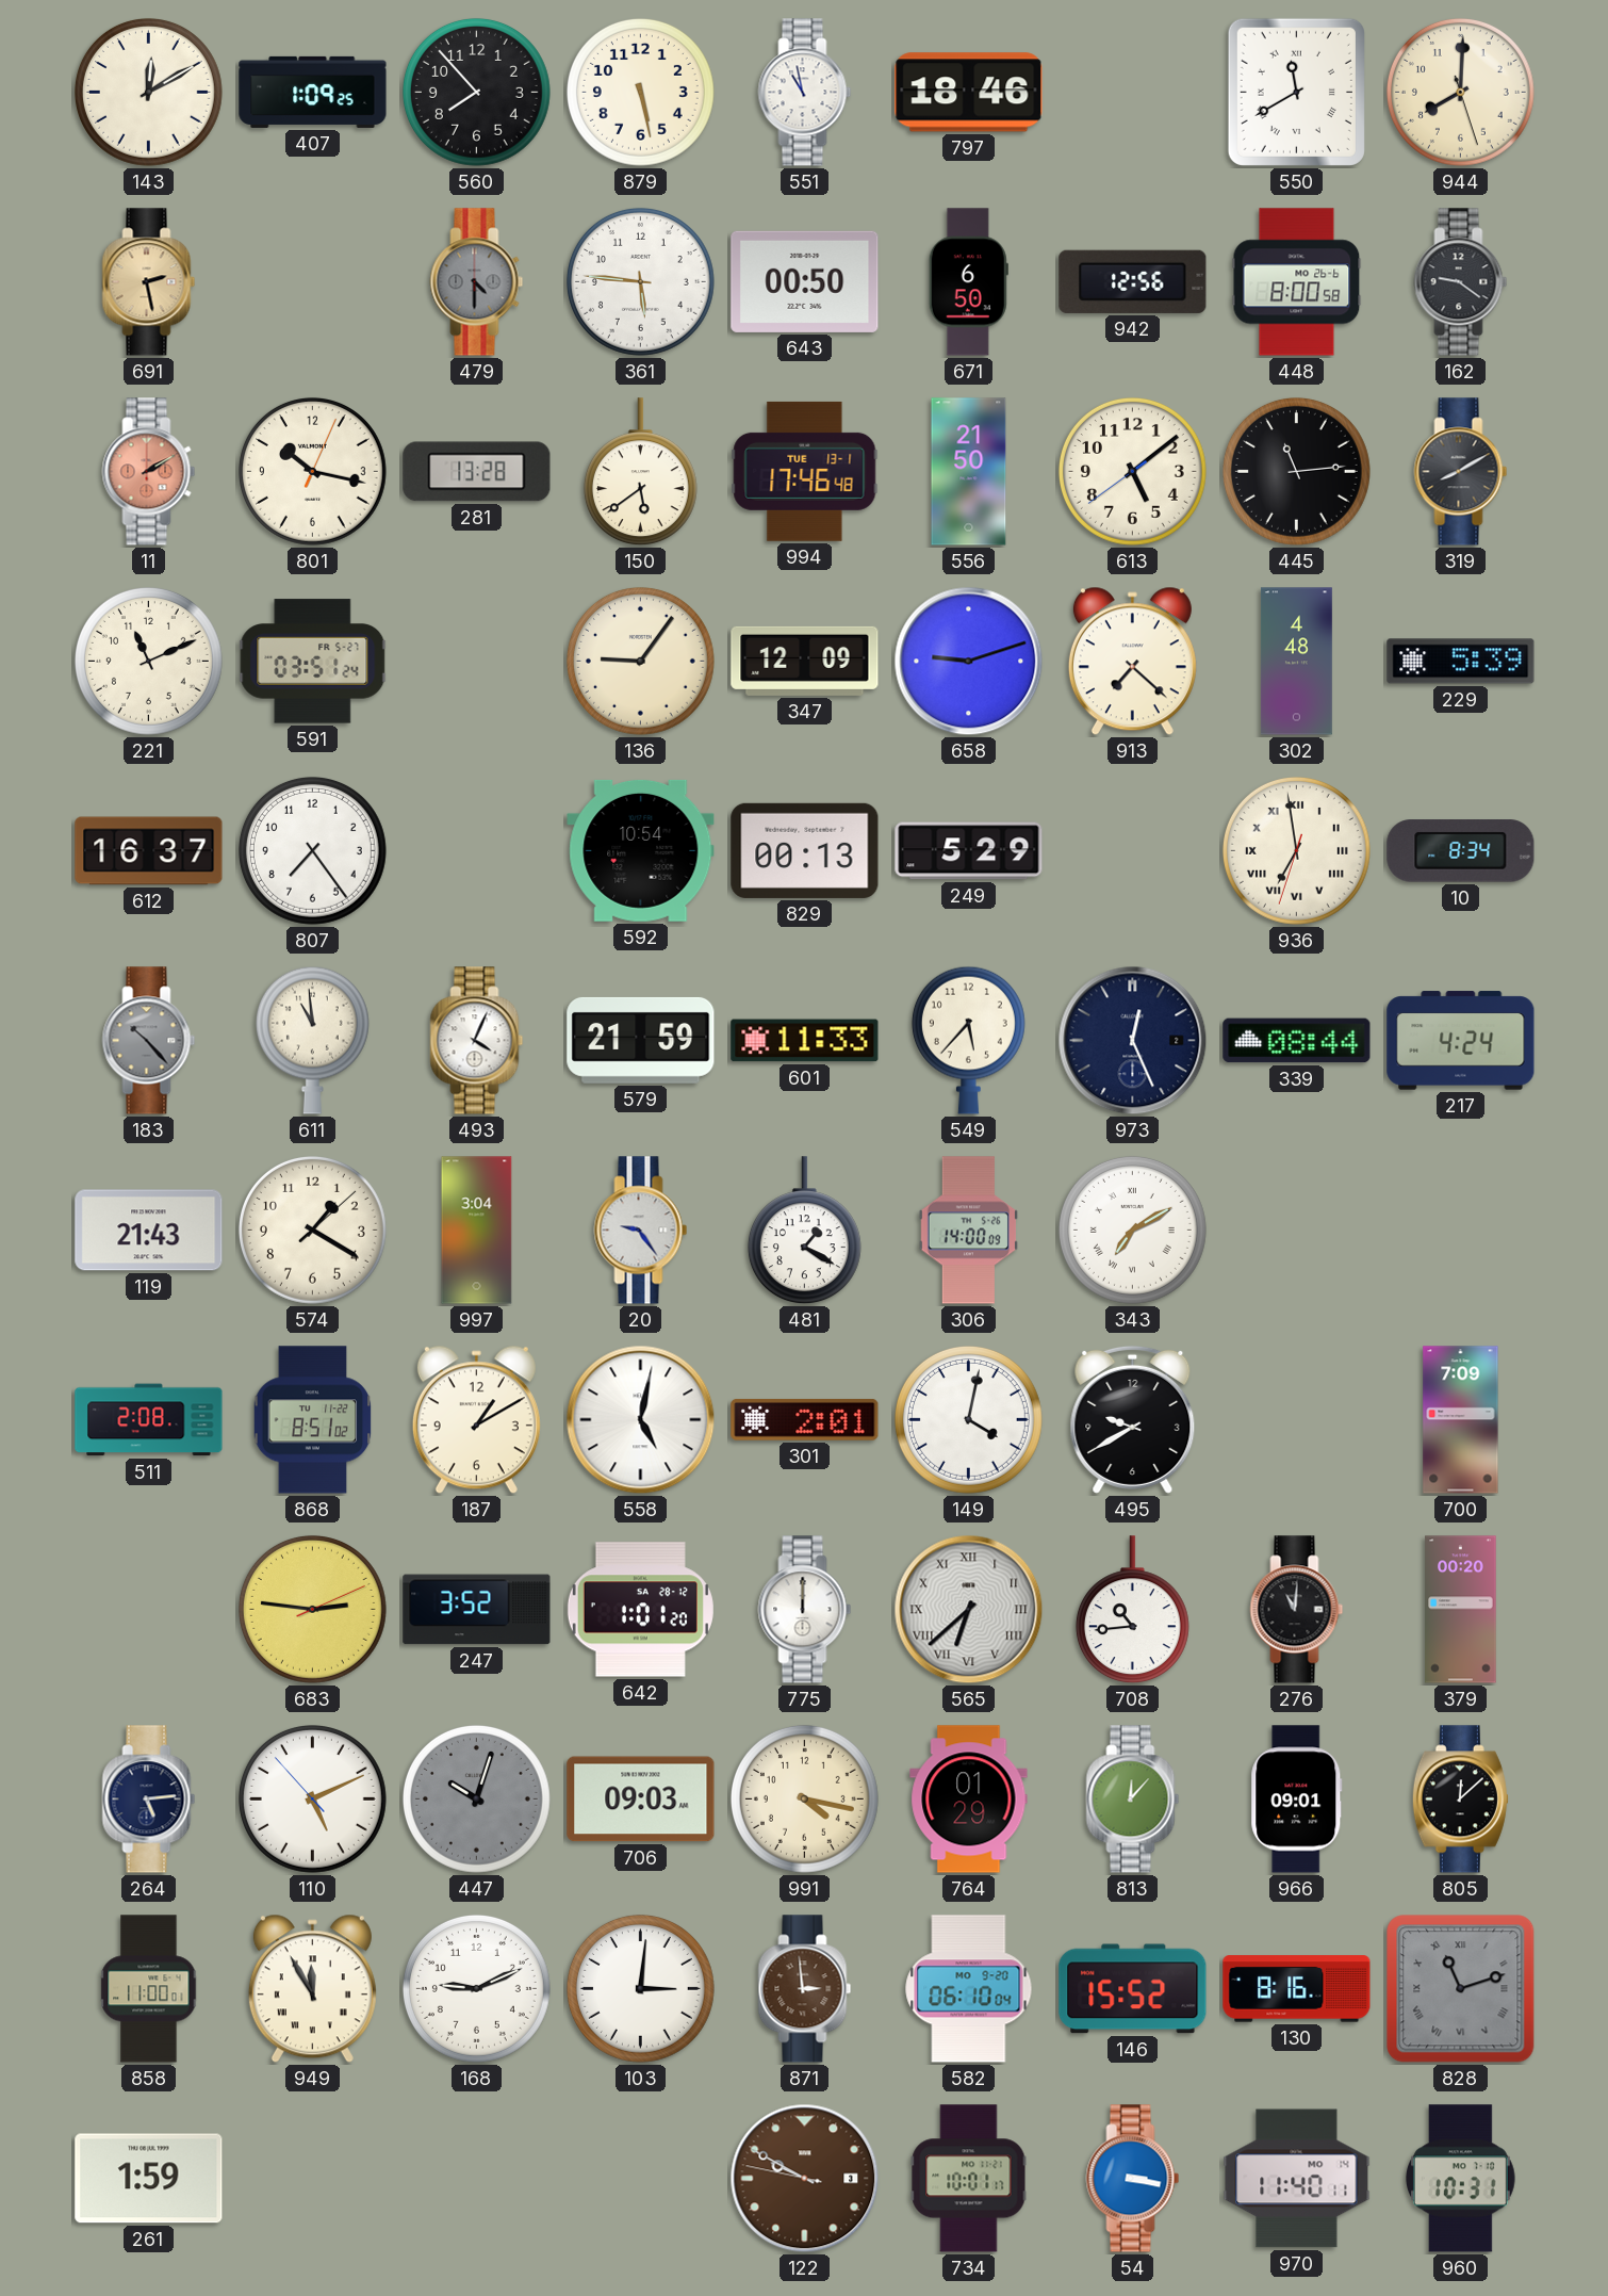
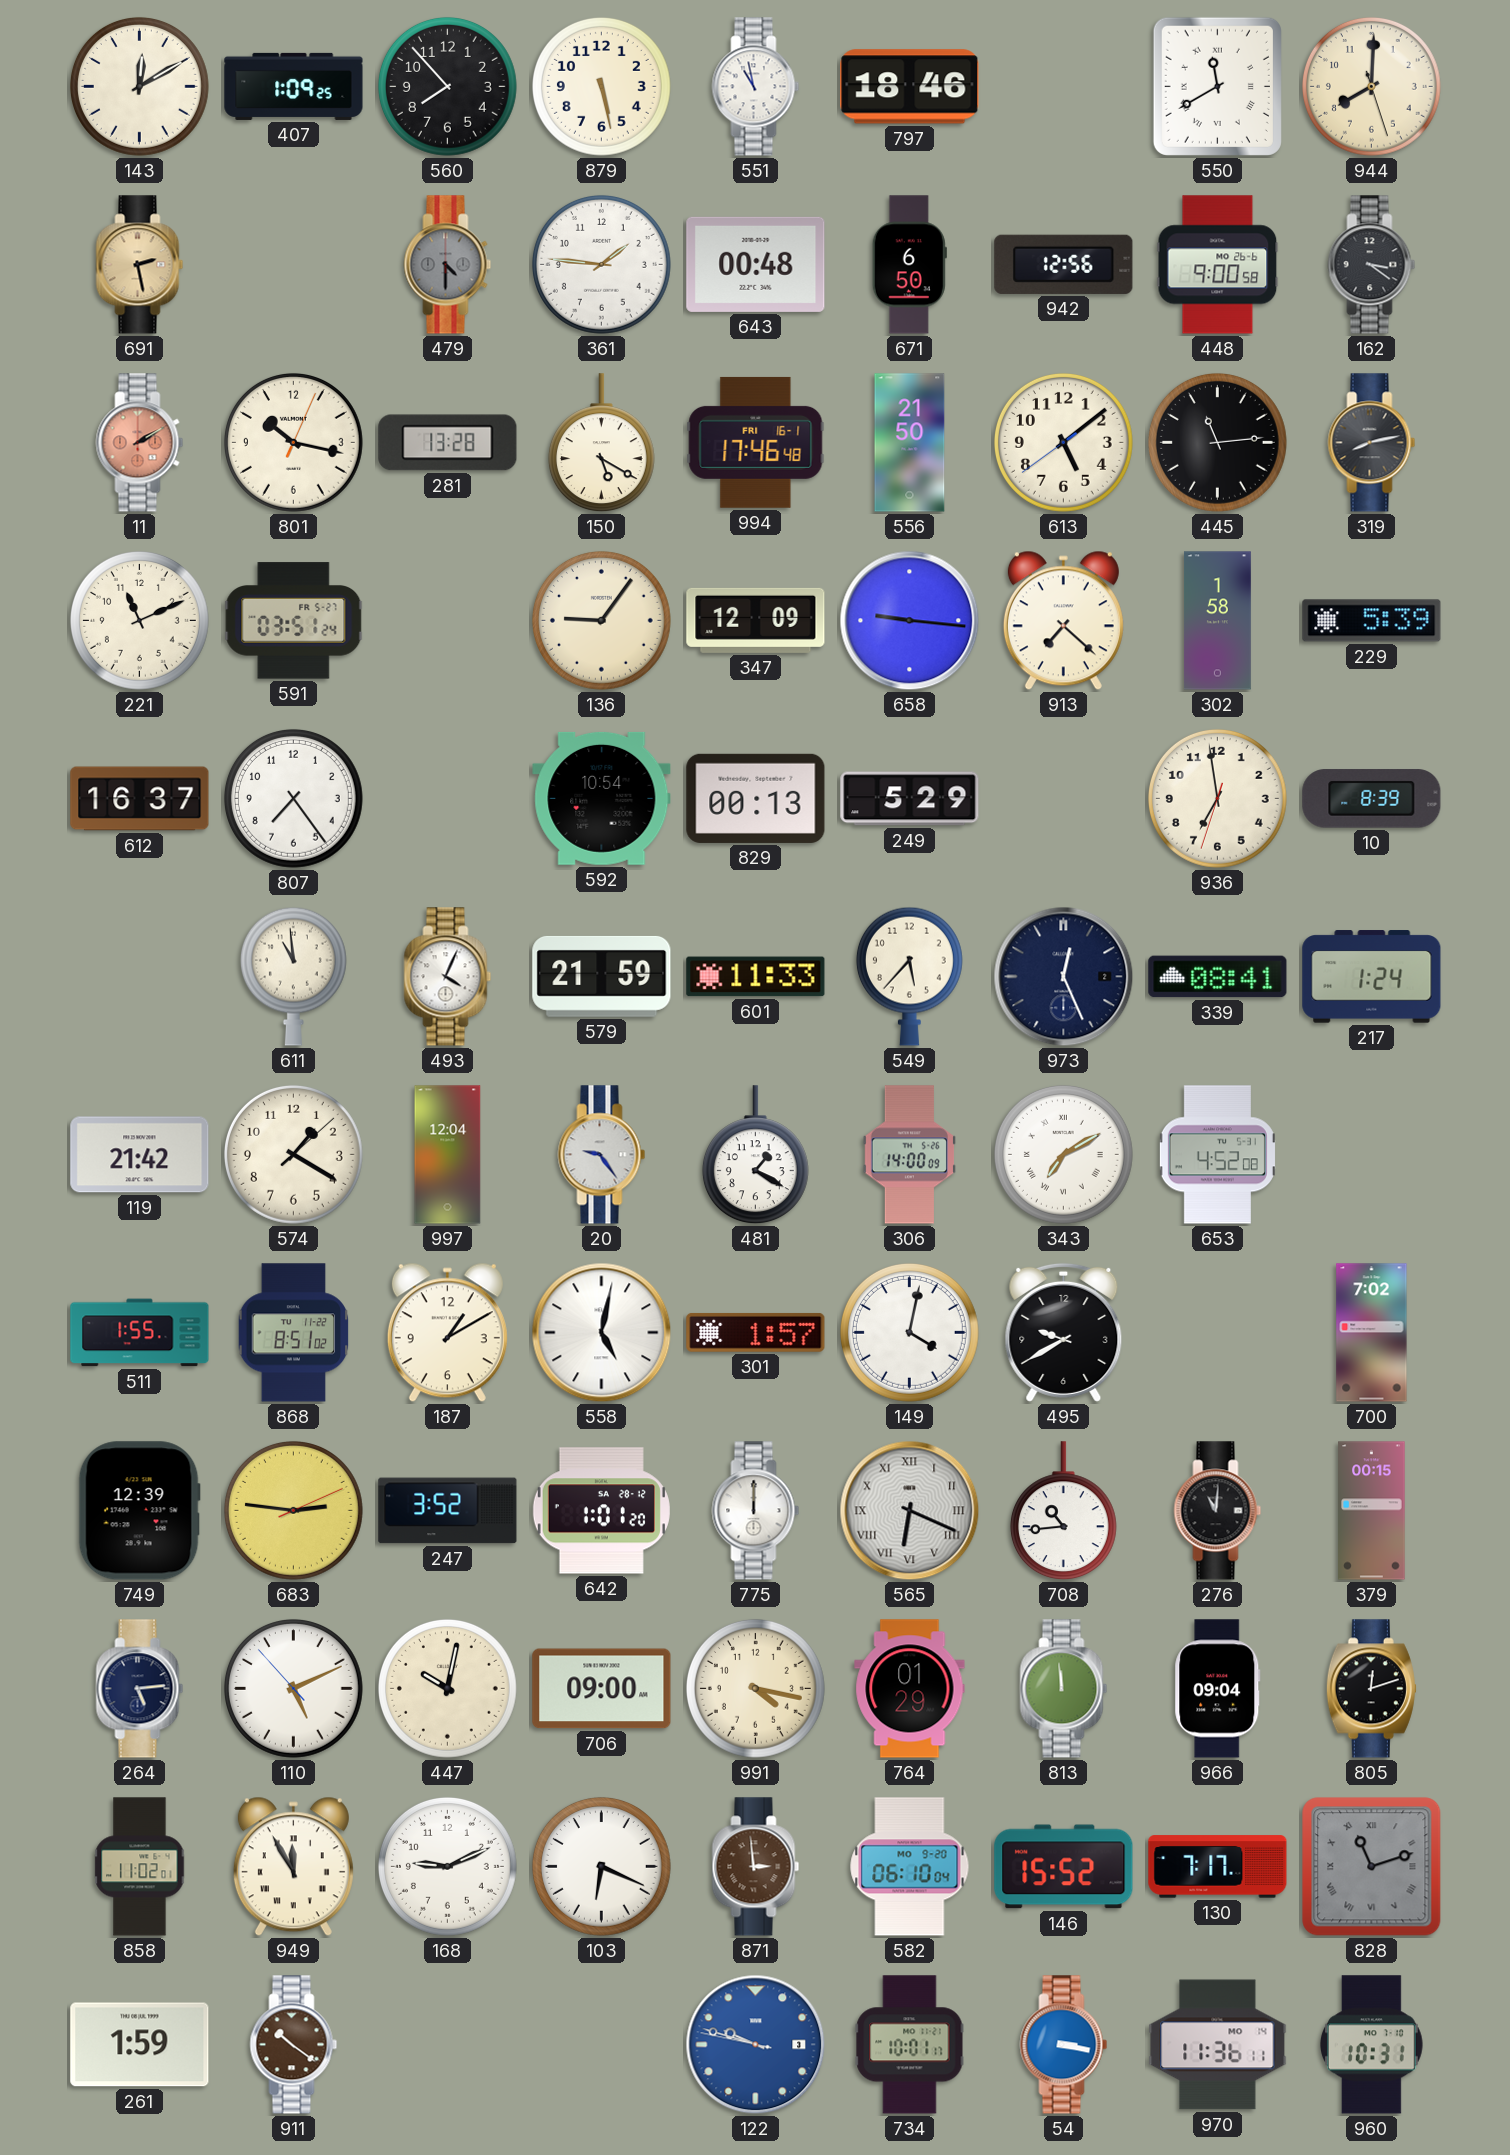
361: 5:46 -> 1:46
643: 00:50 -> 00:48
448: 8:00 -> 9:00
162: 9:21 -> 3:21
150: 5:39 -> 5:20
994 date: TUE 13-1 -> FRI 16-1
319: 8:10 -> 8:13
658: 9:12 -> 9:16
302: 4:48 -> 1:58
936 numerals: Roman -> Arabic
10: 8:34 -> 8:39
183: 10:23 -> none
339: 08:44 -> 08:41
217: 4:24 -> 1:24
119: 21:43 -> 21:42
997: 3:04 -> 12:04
653: none -> 4:52
511: 2:08 -> 1:55
301: 2:01 -> 1:57
700: 7:09 -> 7:02
749: none -> 12:39
565: 6:38 -> 6:19
379: 00:20 -> 00:15
447: 10:03 -> 10:02
447 dial: grey -> cream
706: 09:03 -> 09:00
813: 12:07 -> 11:59
966: 09:01 -> 09:04
805: 12:08 -> 12:12
858: 11:00 -> 11:02
103: 3:01 -> 6:19
130: 8:16 -> 7:17
911: none -> 10:21
122: 9:49 -> 9:47
122 dial: brown -> blue
970: 11:40 -> 11:36
